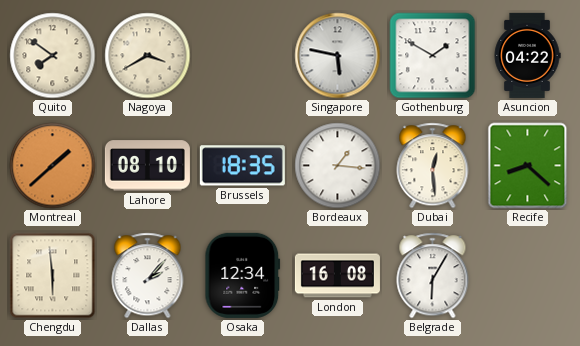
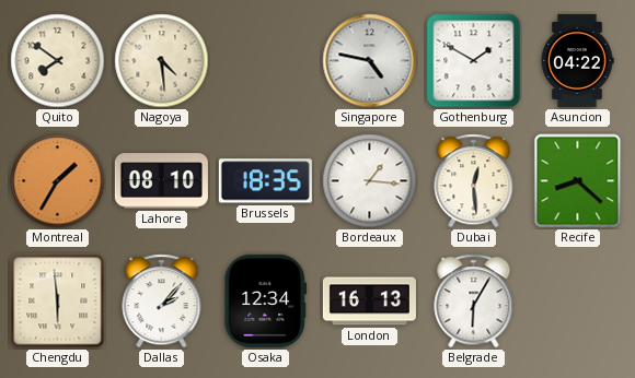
Nagoya: 3:40 -> 4:29
Singapore: 5:47 -> 4:47
Montreal: 1:38 -> 1:35
London: 16:08 -> 16:13
